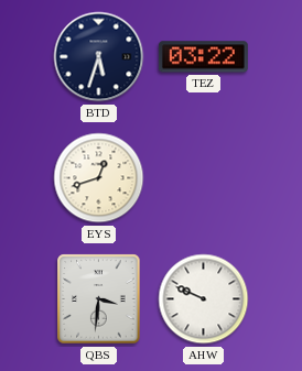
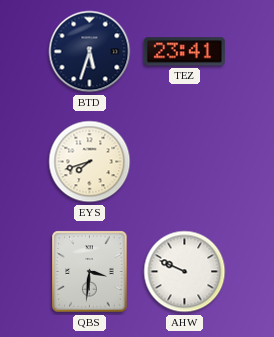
TEZ: 03:22 -> 23:41
EYS: 12:42 -> 7:42
